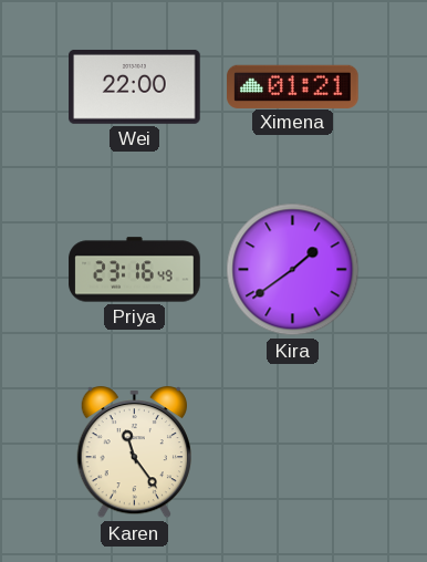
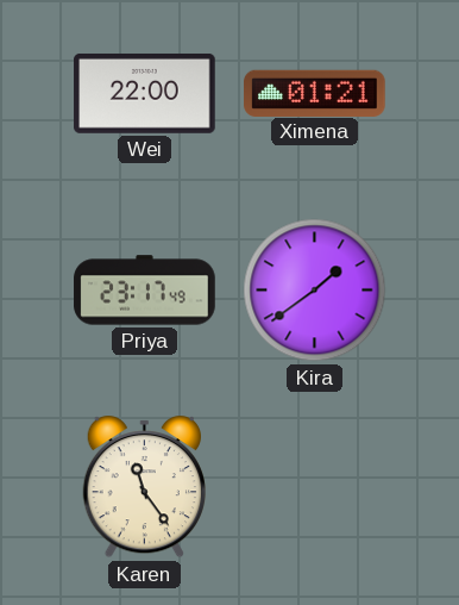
Priya: 23:16 -> 23:17
